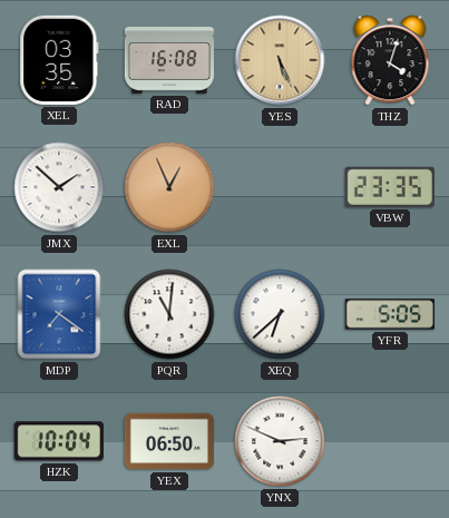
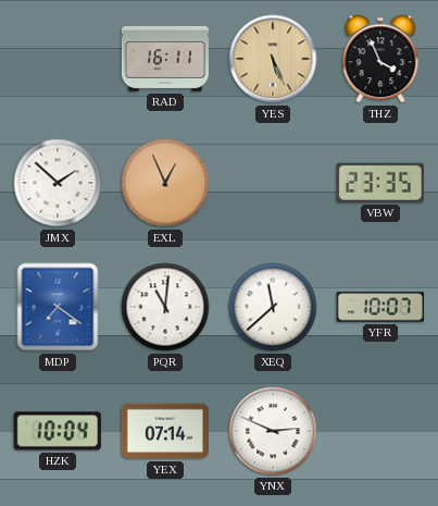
XEL: 03:35 -> none
RAD: 16:08 -> 16:11
THZ: 4:03 -> 3:56
XEQ: 6:38 -> 11:38
YFR: 5:05 -> 10:07
YEX: 06:50 -> 07:14
